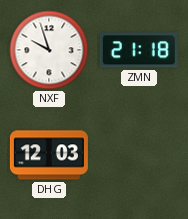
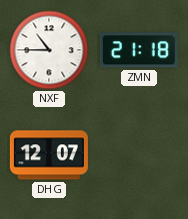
NXF: 9:57 -> 10:45
DHG: 12:03 -> 12:07
